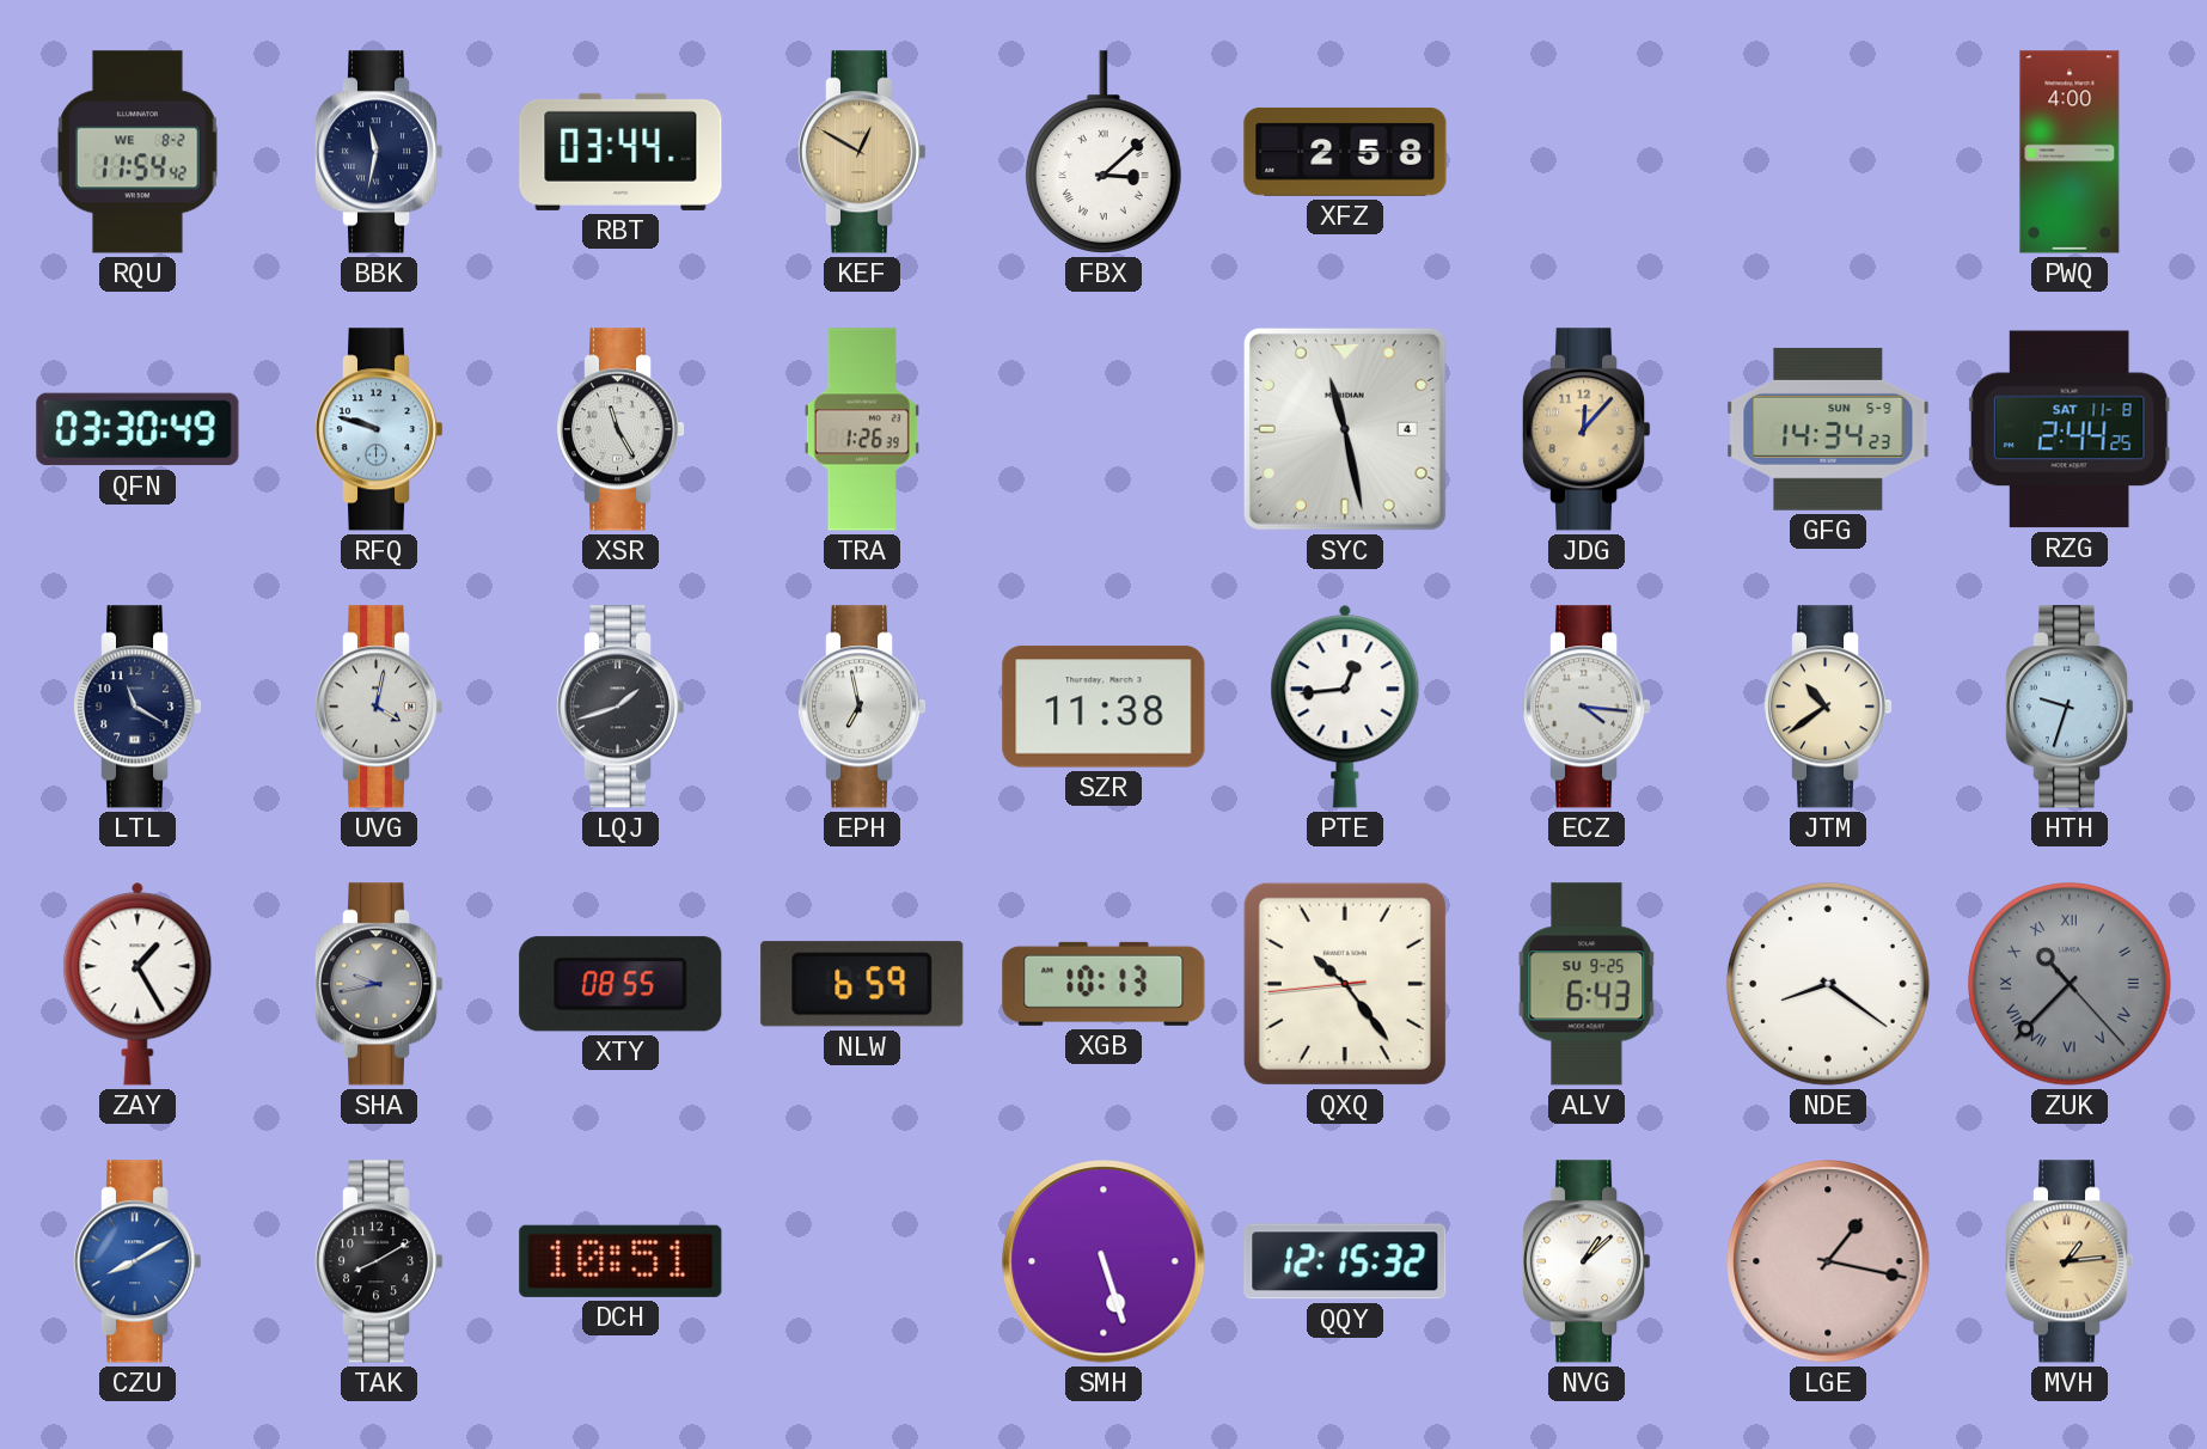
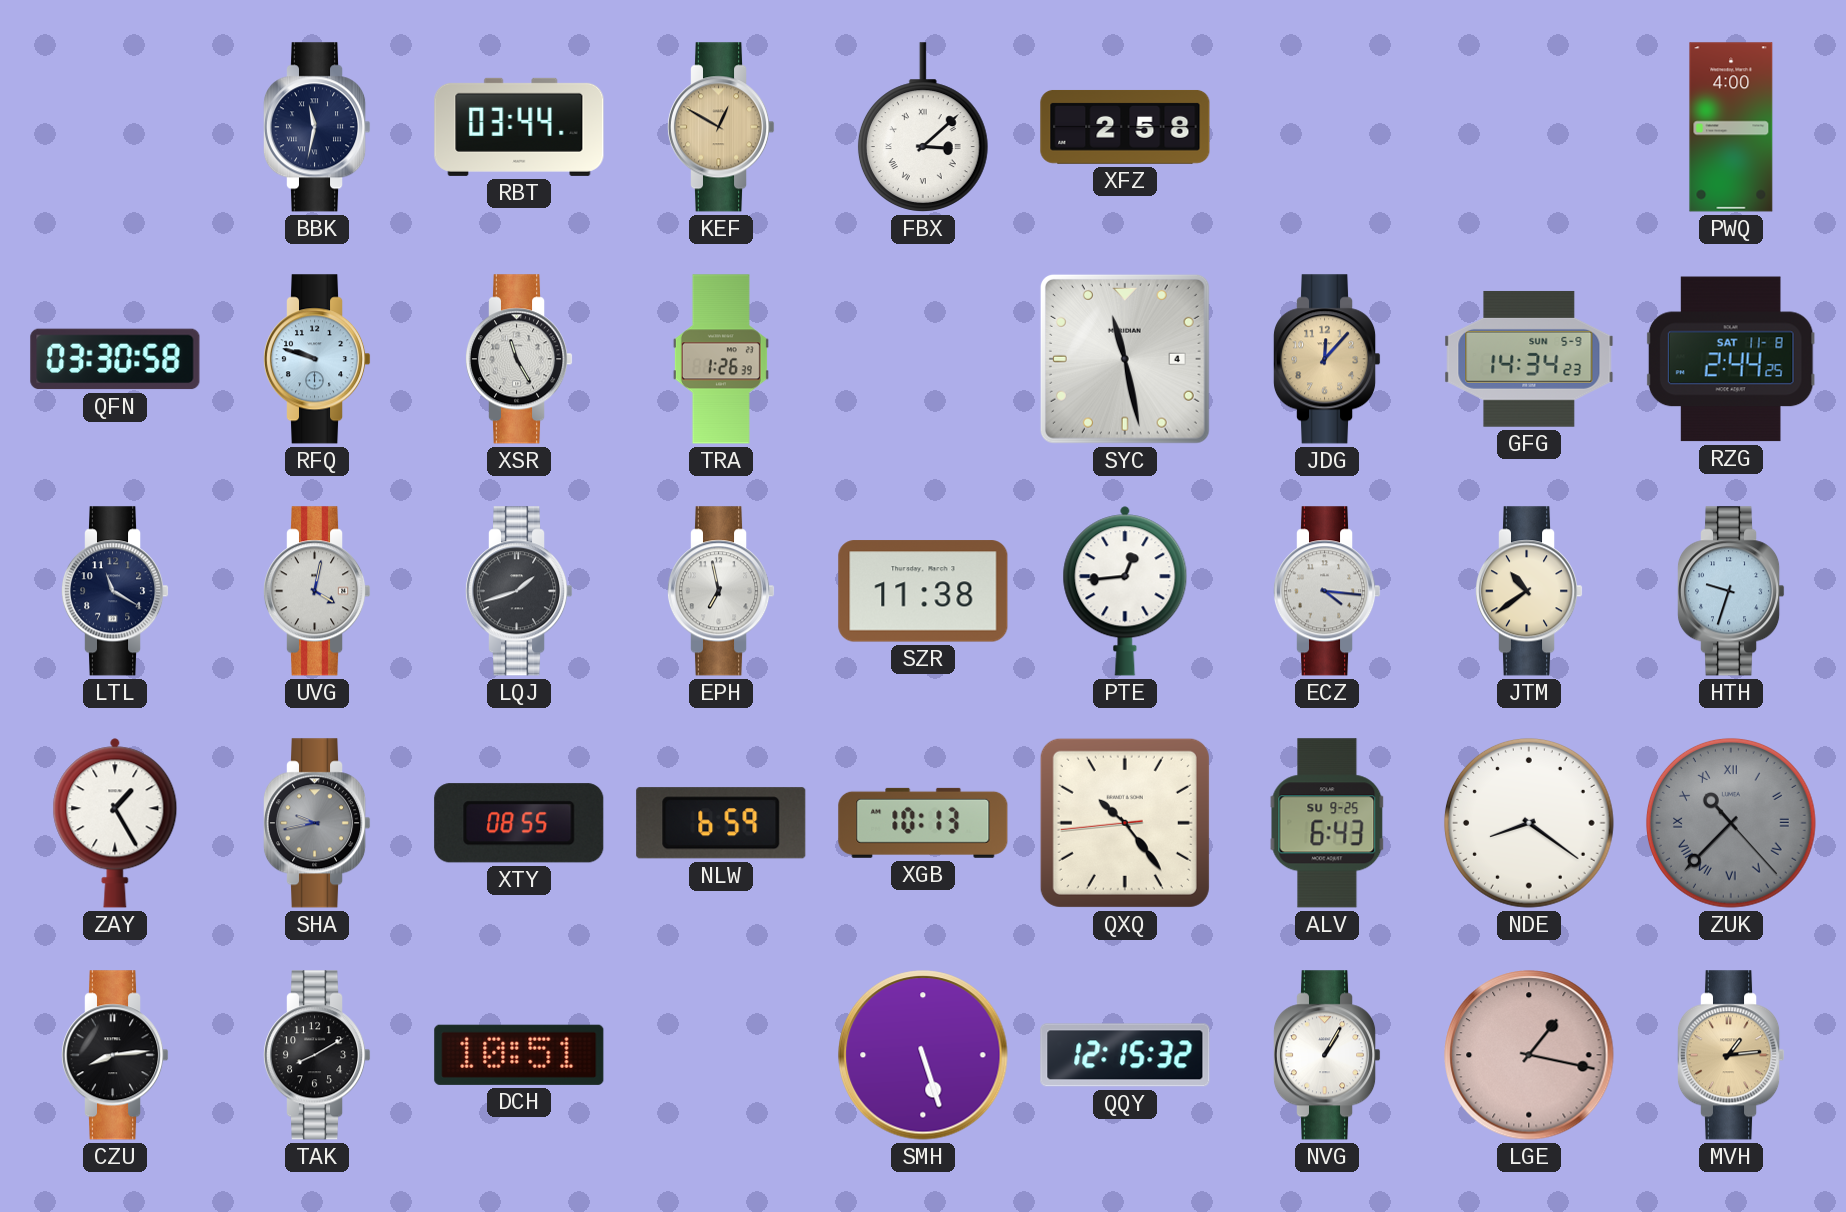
RQU: 11:54 -> none
QFN: 03:30:49 -> 03:30:58
CZU: 8:10 -> 8:14
CZU dial: blue -> black
NVG: 1:08 -> 1:05
